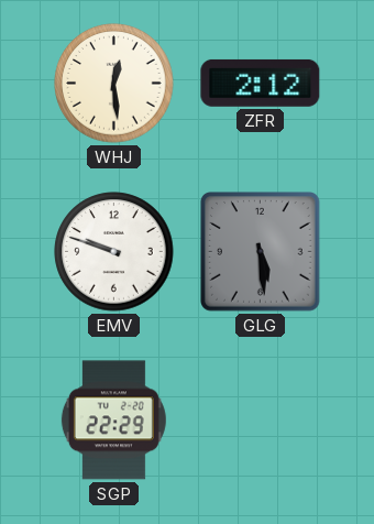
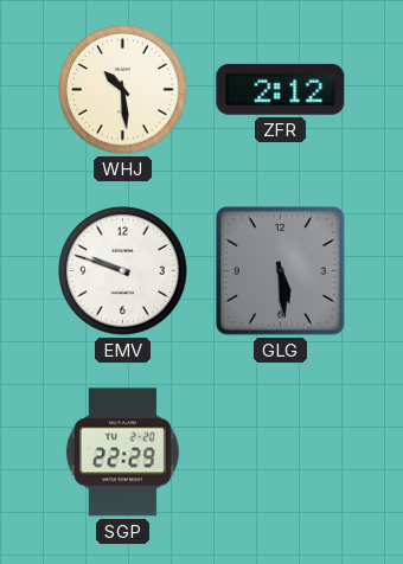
WHJ: 12:29 -> 10:29
